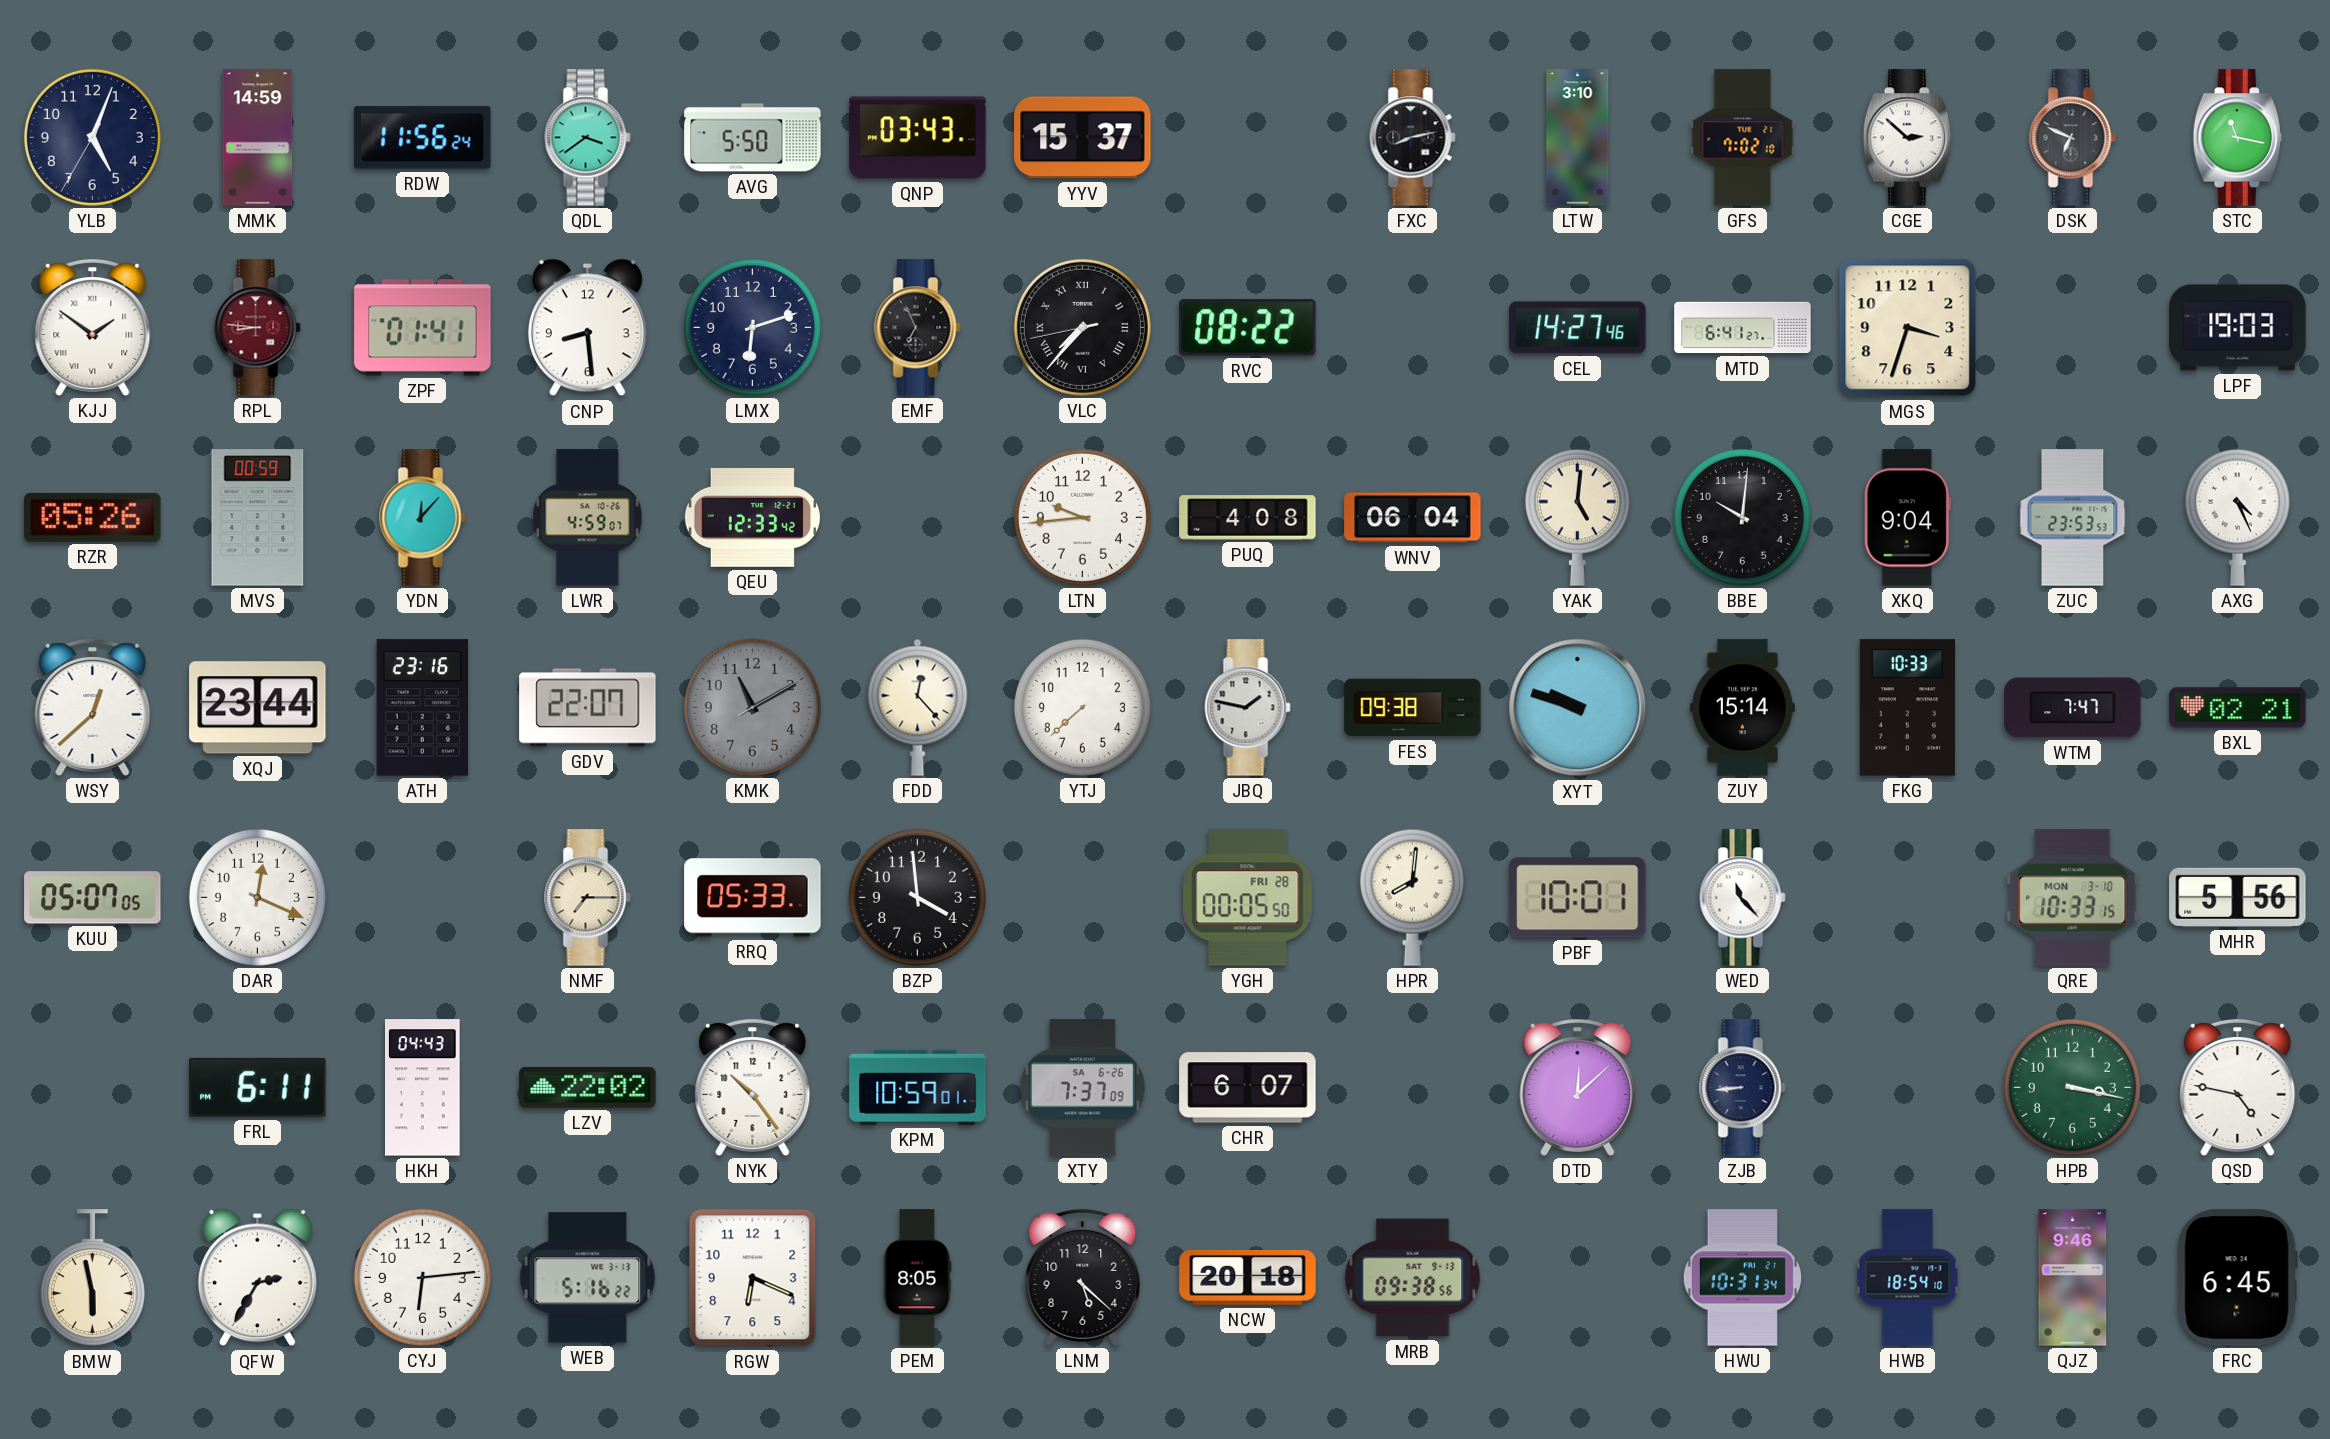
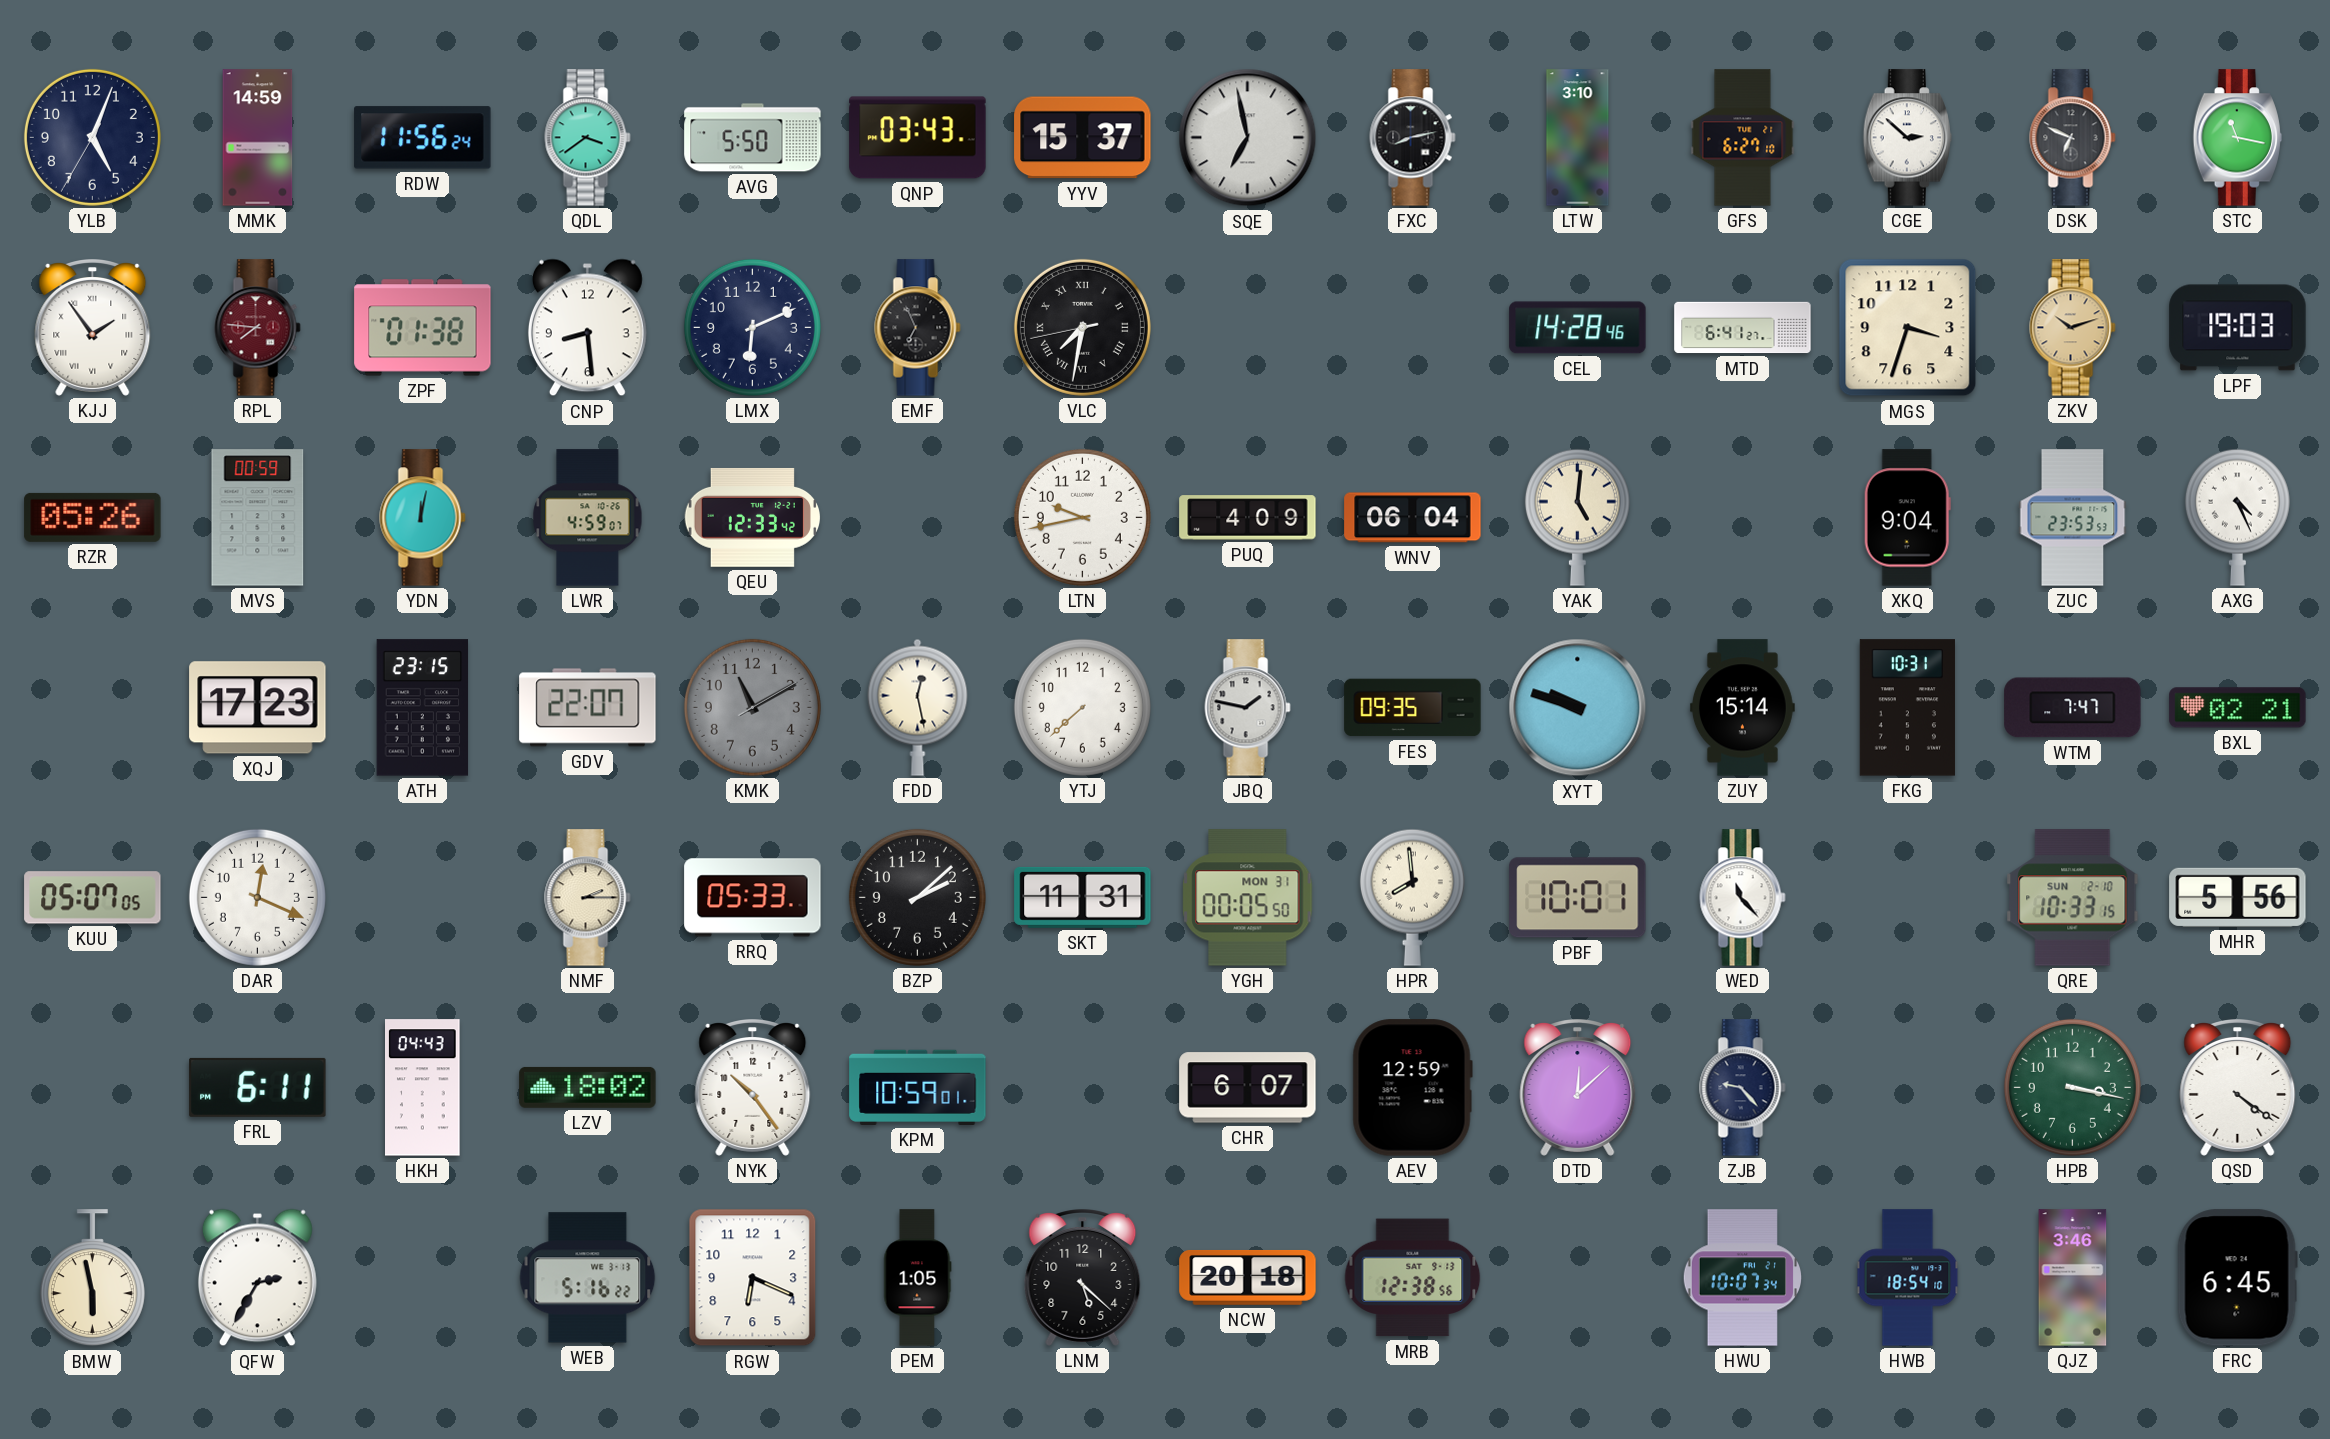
SQE: none -> 6:58
GFS: 7:02 -> 6:27
KJJ: 1:51 -> 1:54
RPL: 8:46 -> 7:46
ZPF: 01:41 -> 01:38
LMX: 6:12 -> 6:11
VLC: 7:36 -> 7:31
RVC: 08:22 -> none
CEL: 14:27 -> 14:28
ZKV: none -> 10:12
YDN: 12:07 -> 12:02
LTN: 9:44 -> 9:43
PUQ: 4:08 -> 4:09
BBE: 10:01 -> none
WSY: 12:38 -> none
XQJ: 23:44 -> 17:23
ATH: 23:16 -> 23:15
FDD: 12:23 -> 12:28
FES: 09:38 -> 09:35
FKG: 10:33 -> 10:31
NMF: 7:15 -> 2:15
BZP: 3:59 -> 2:08
SKT: none -> 11:31
YGH date: FRI 28 -> MON 31
HPR: 8:01 -> 7:59
QRE date: MON 3-10 -> SUN 2-10
LZV: 22:02 -> 18:02
XTY: 7:37 -> none
AEV: none -> 12:59
ZJB: 8:44 -> 9:23
QSD: 4:47 -> 4:21
CYJ: 6:14 -> none
PEM: 8:05 -> 1:05
MRB: 09:38 -> 12:38
HWU: 10:31 -> 10:07
QJZ: 9:46 -> 3:46
